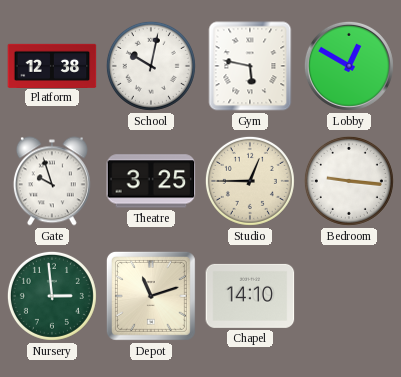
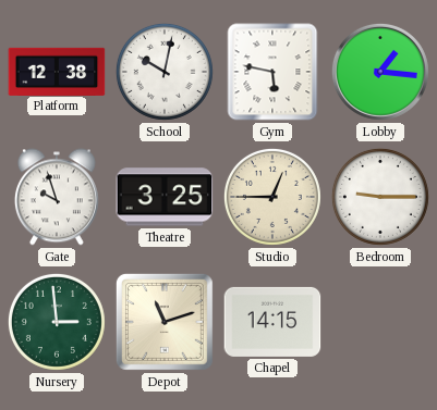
Lobby: 12:50 -> 1:16
Bedroom: 9:16 -> 9:15
Chapel: 14:10 -> 14:15
